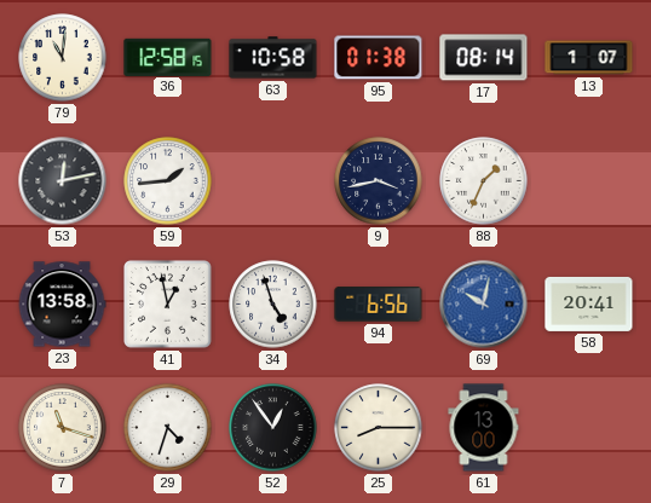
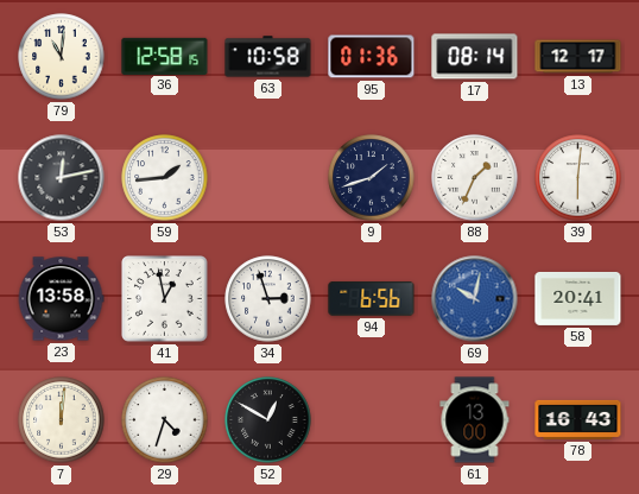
95: 01:38 -> 01:36
13: 1:07 -> 12:17
9: 3:43 -> 1:42
39: none -> 6:01
34: 4:57 -> 2:57
7: 11:18 -> 12:01
52: 12:54 -> 12:50
25: 8:15 -> none
78: none -> 16:43
